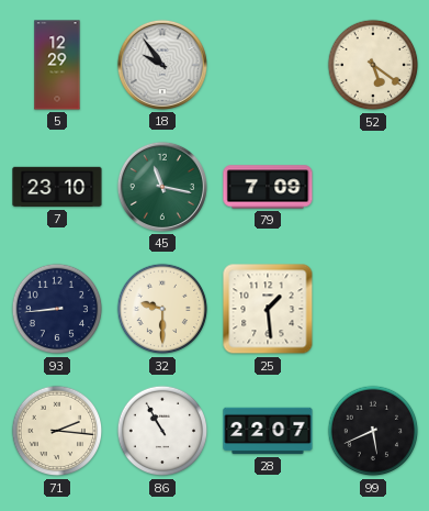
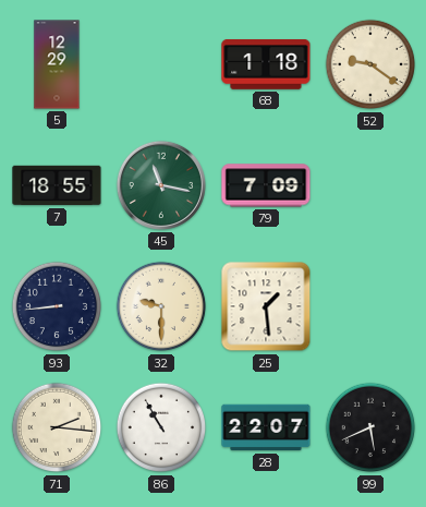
18: 9:54 -> none
68: none -> 1:18
52: 5:21 -> 9:21
7: 23:10 -> 18:55
